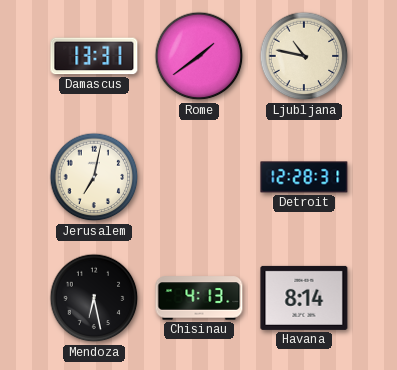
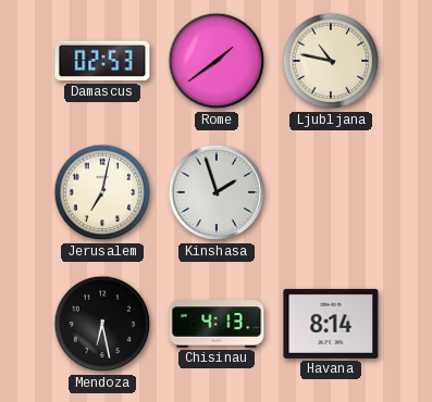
Damascus: 13:31 -> 02:53
Kinshasa: none -> 1:57
Detroit: 12:28 -> none
